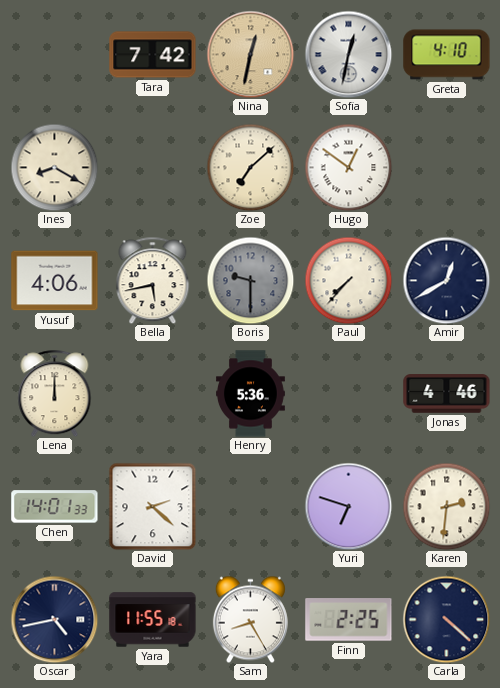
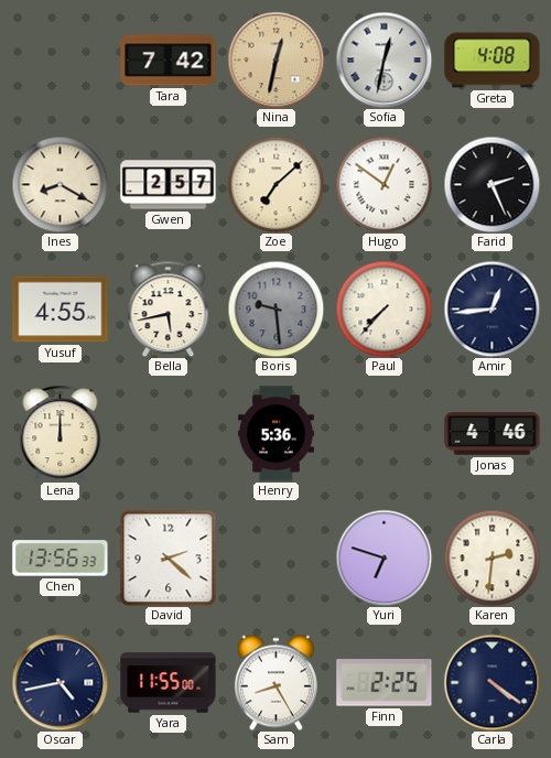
Greta: 4:10 -> 4:08
Gwen: none -> 2:57
Farid: none -> 2:26
Yusuf: 4:06 -> 4:55
Boris: 9:30 -> 9:29
Amir: 12:40 -> 12:44
Chen: 14:01 -> 13:56
Yara: 11:55:18 -> 11:55:00
Carla: 4:22 -> 4:21
